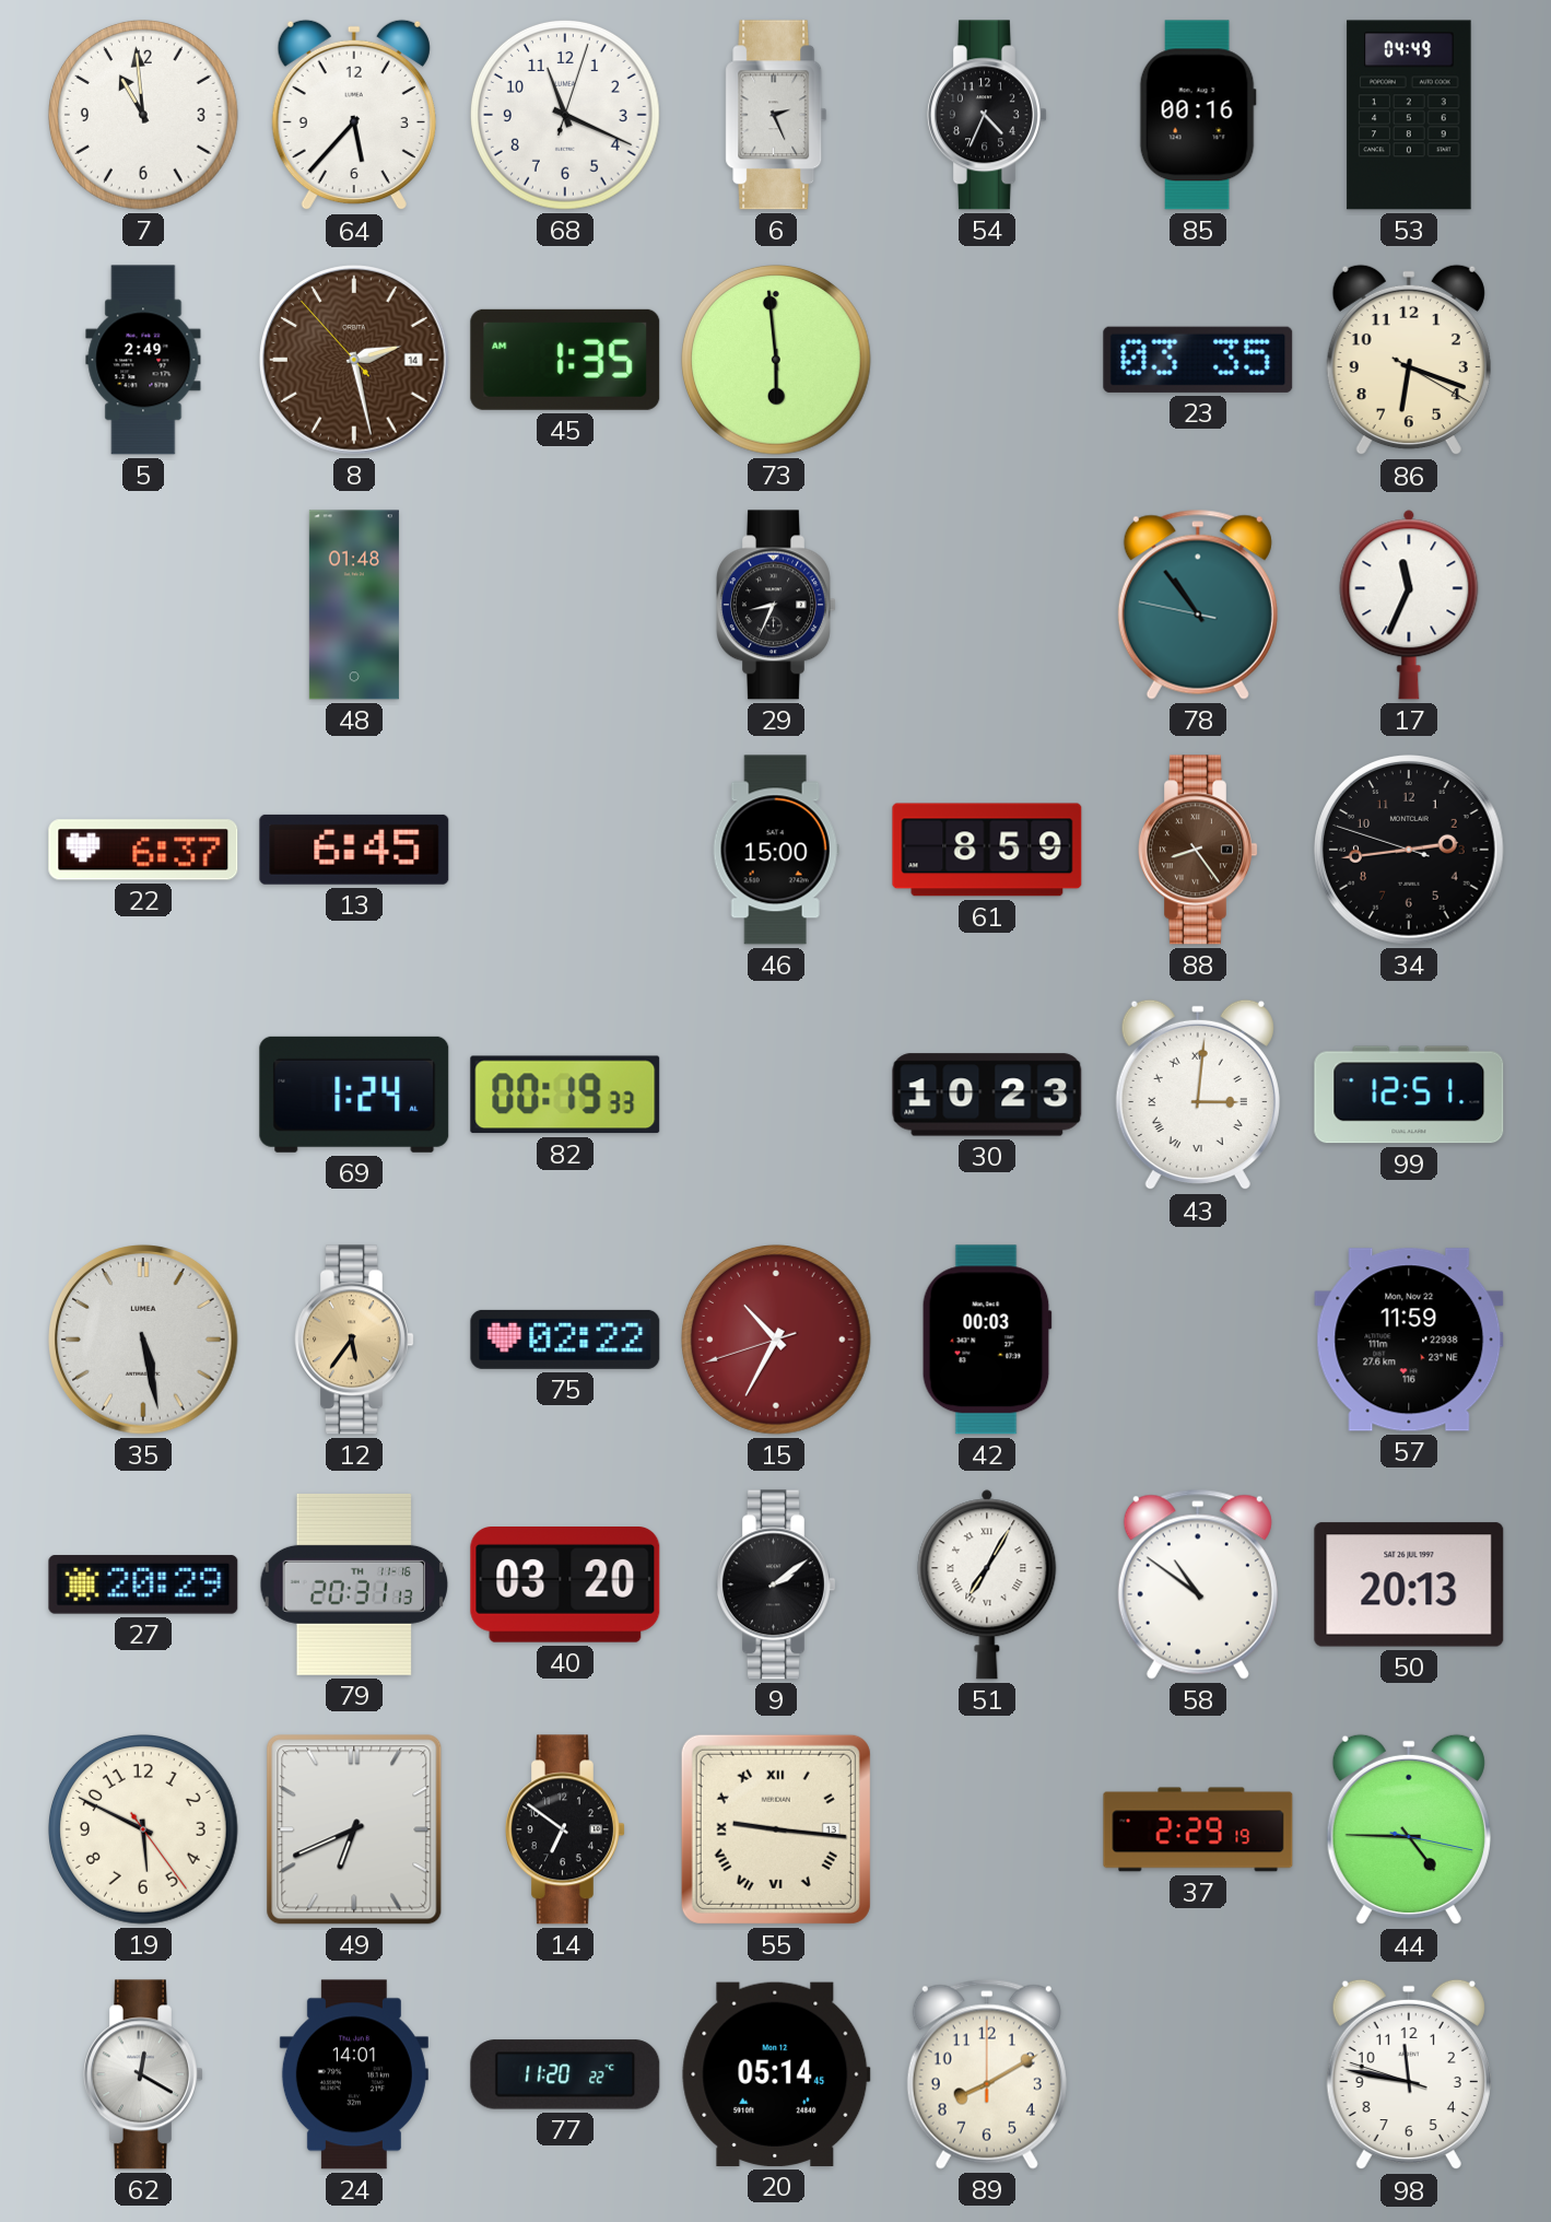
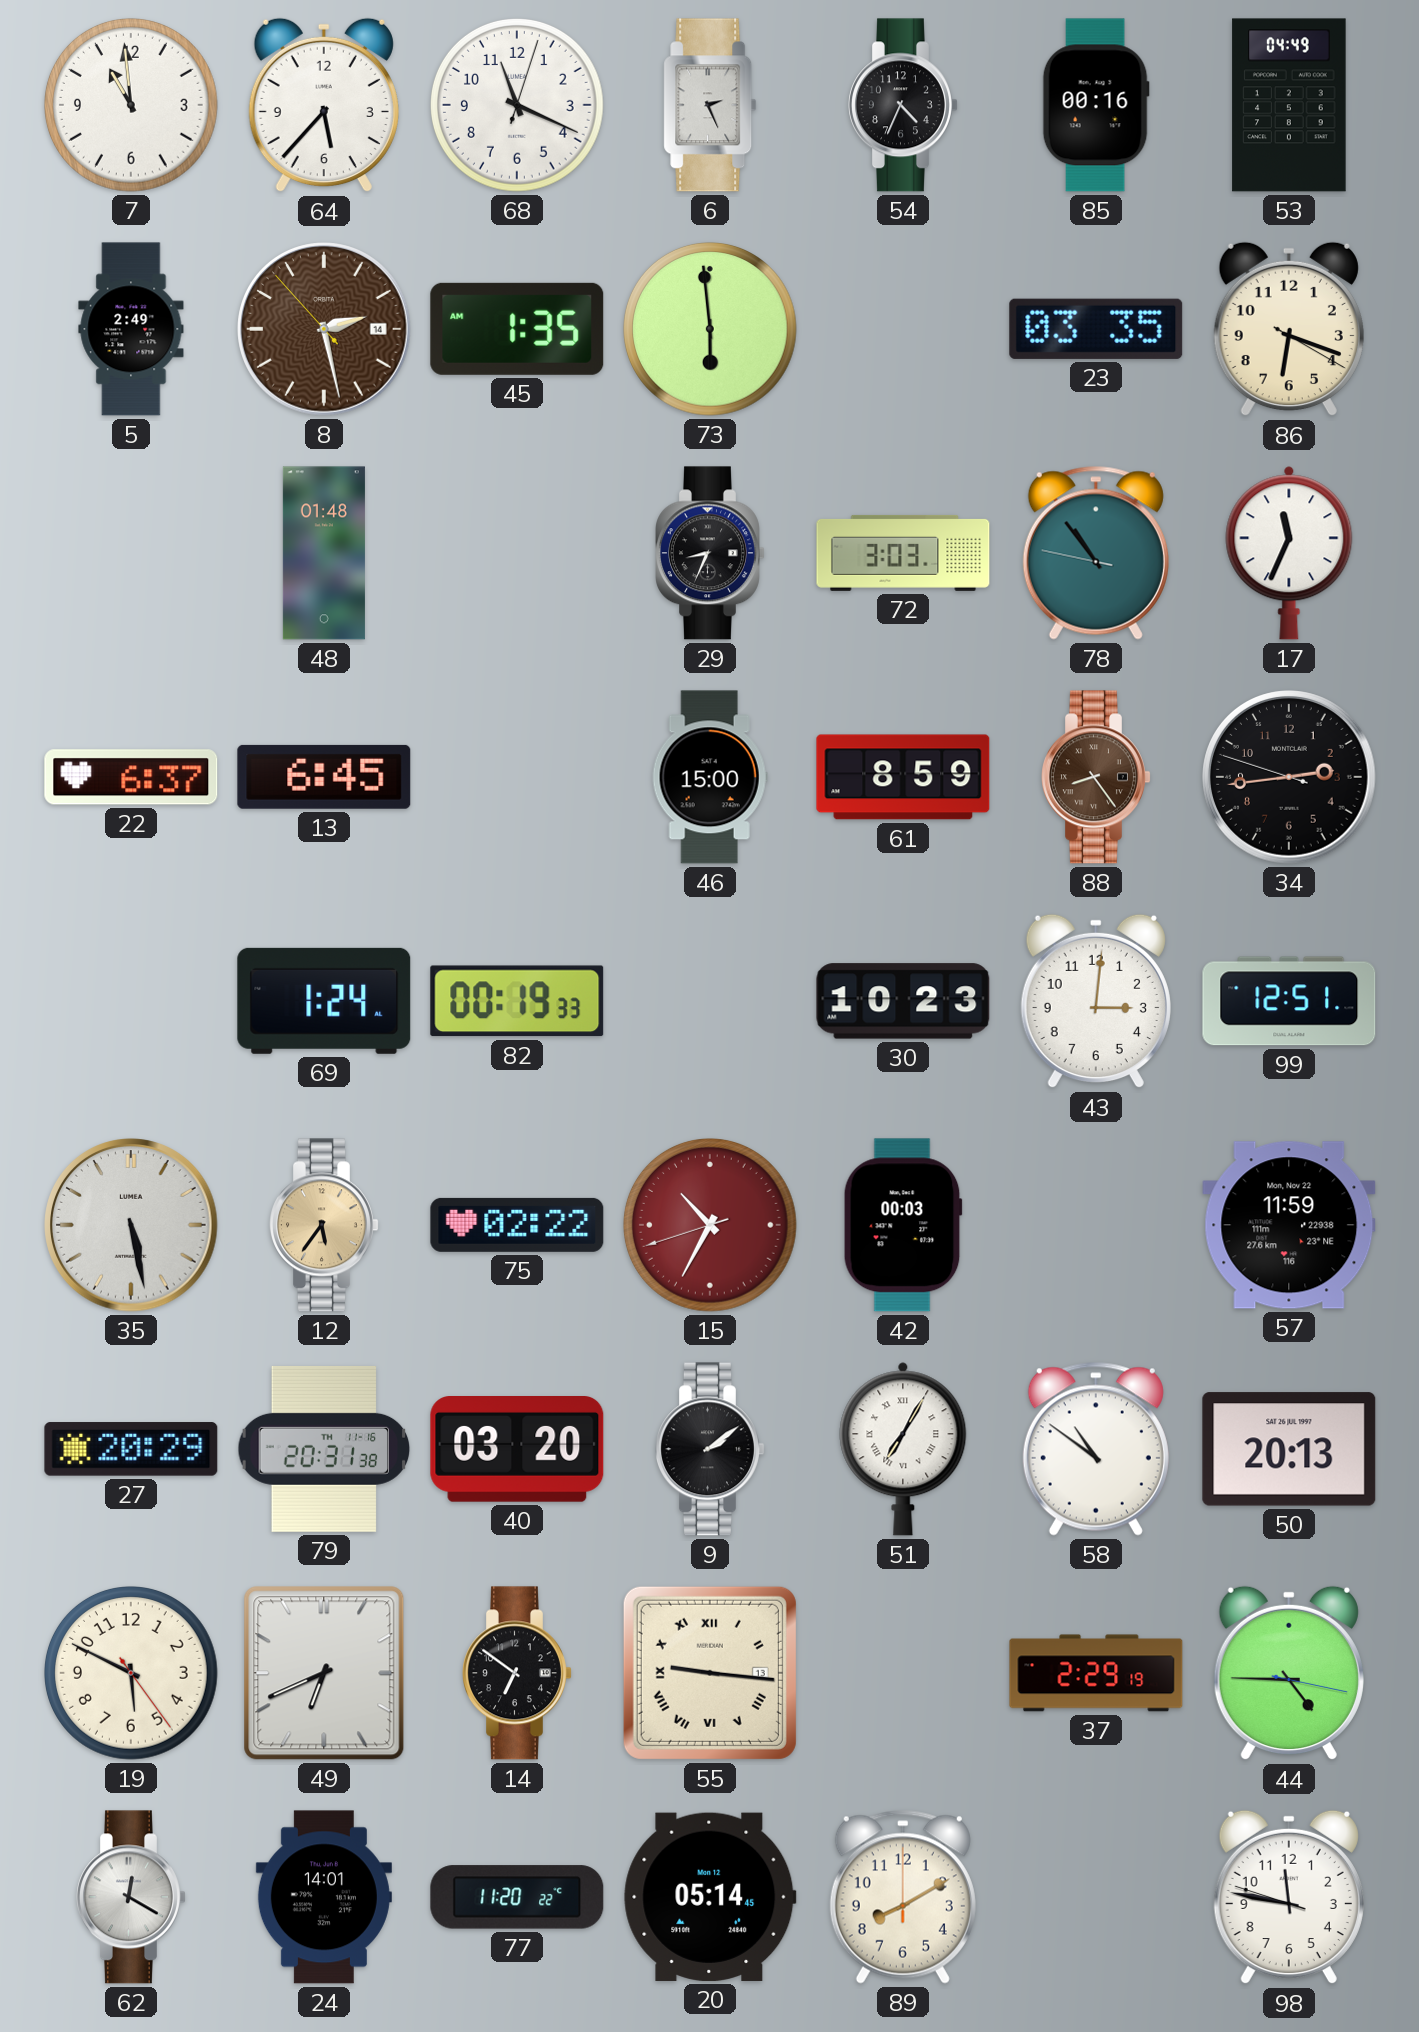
72: none -> 3:03
43 numerals: Roman -> Arabic
79: 20:31:13 -> 20:31:38
